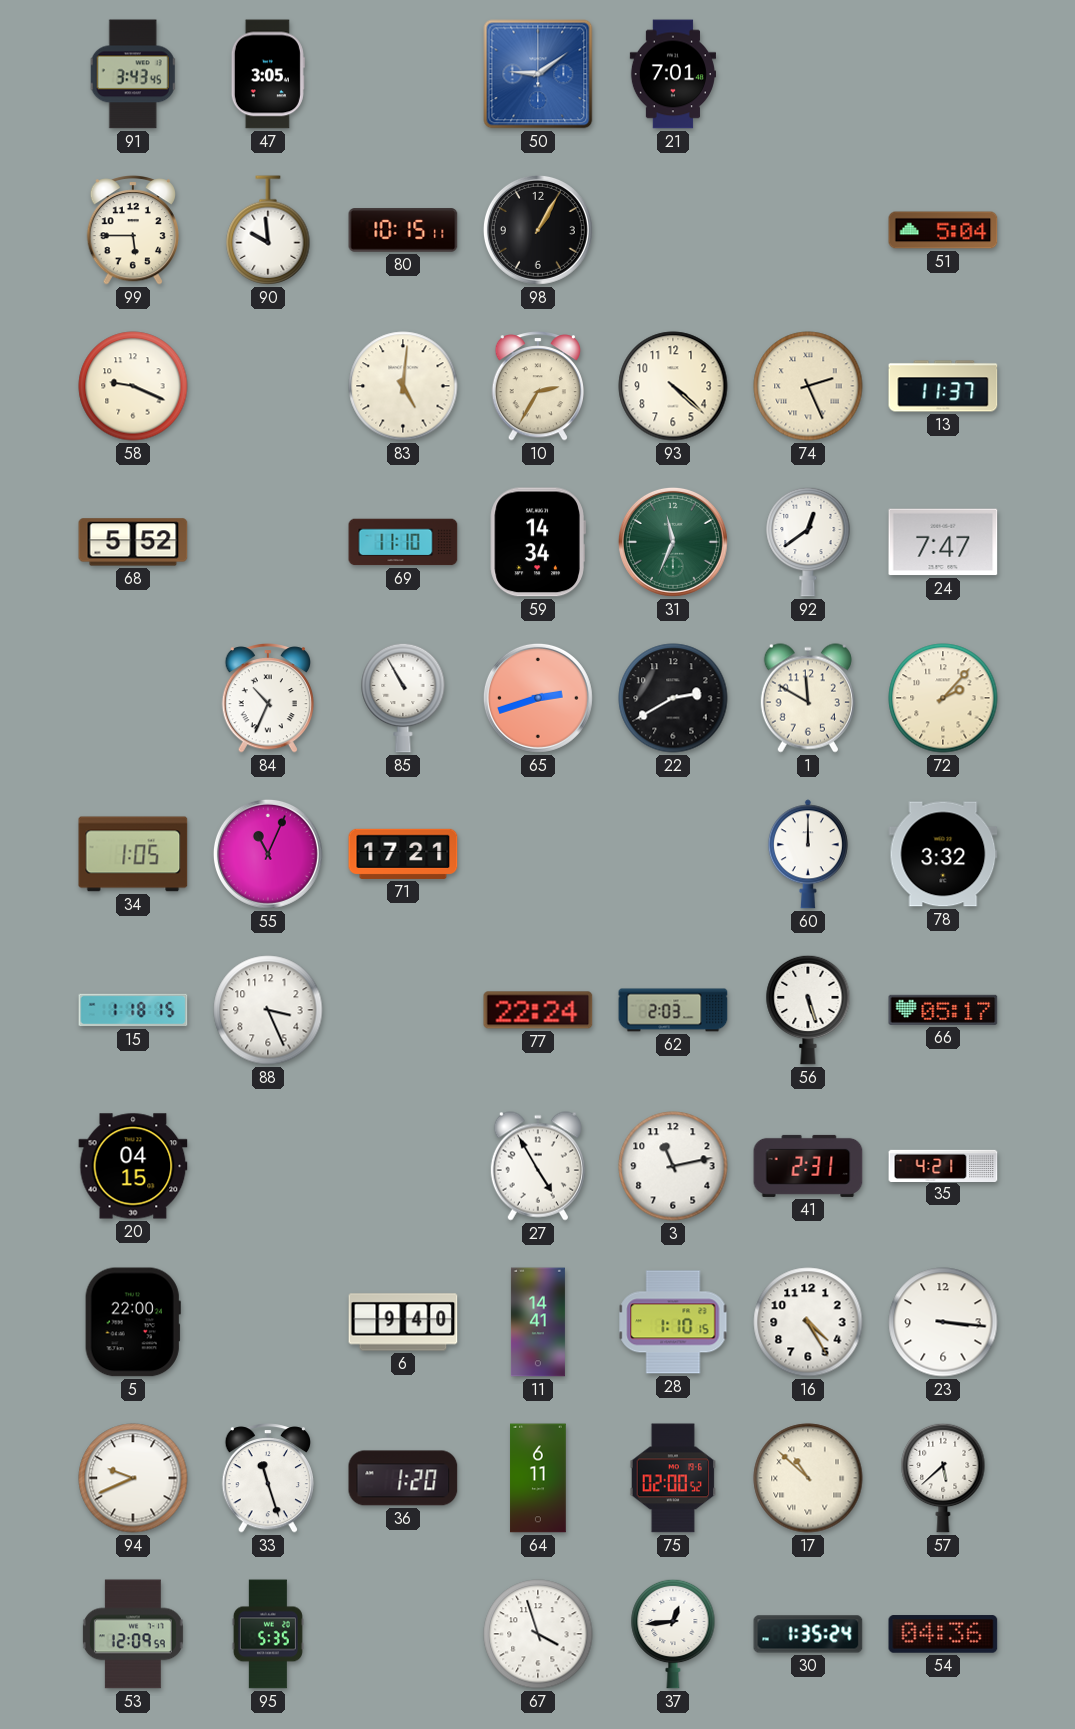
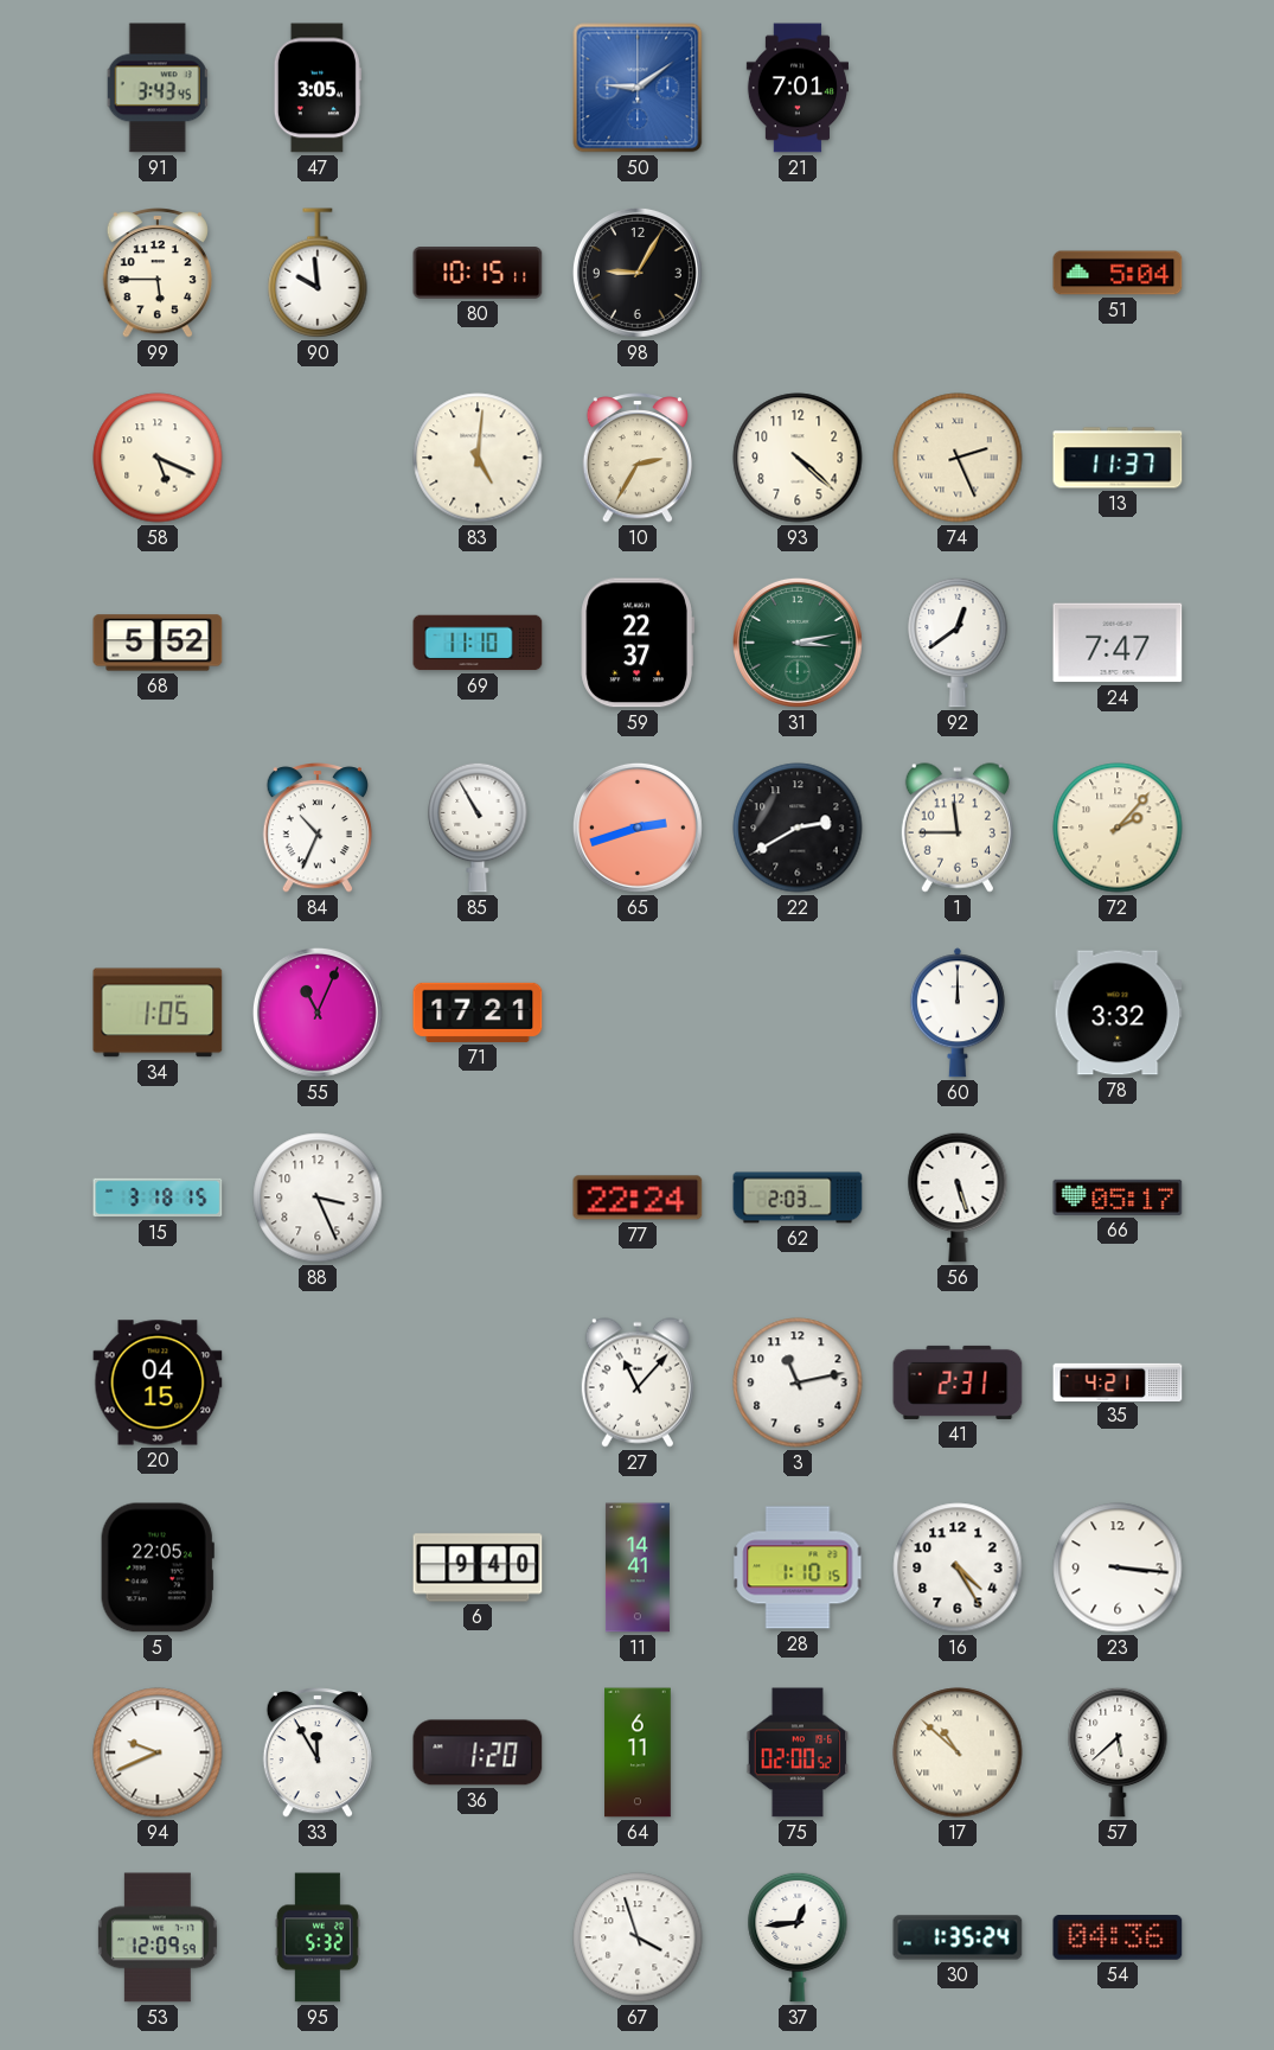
98: 1:05 -> 9:05
58: 9:19 -> 5:19
59: 14:34 -> 22:37
31: 11:34 -> 3:13
1: 11:50 -> 11:45
15: 1:18 -> 3:18
27: 4:55 -> 11:07
5: 22:00 -> 22:05
33: 11:27 -> 11:55
95: 5:35 -> 5:32
